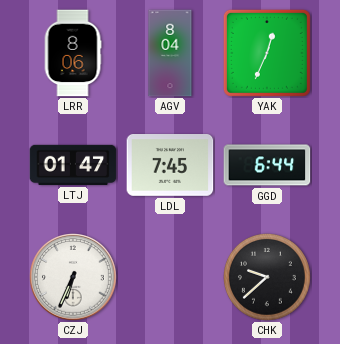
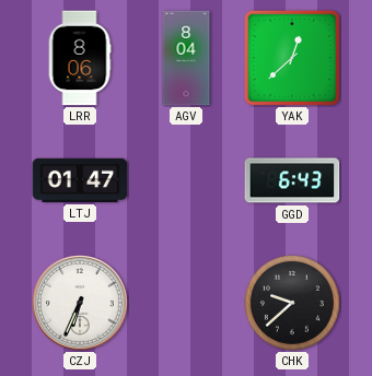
YAK: 12:34 -> 12:38
LDL: 7:45 -> none
GGD: 6:44 -> 6:43
